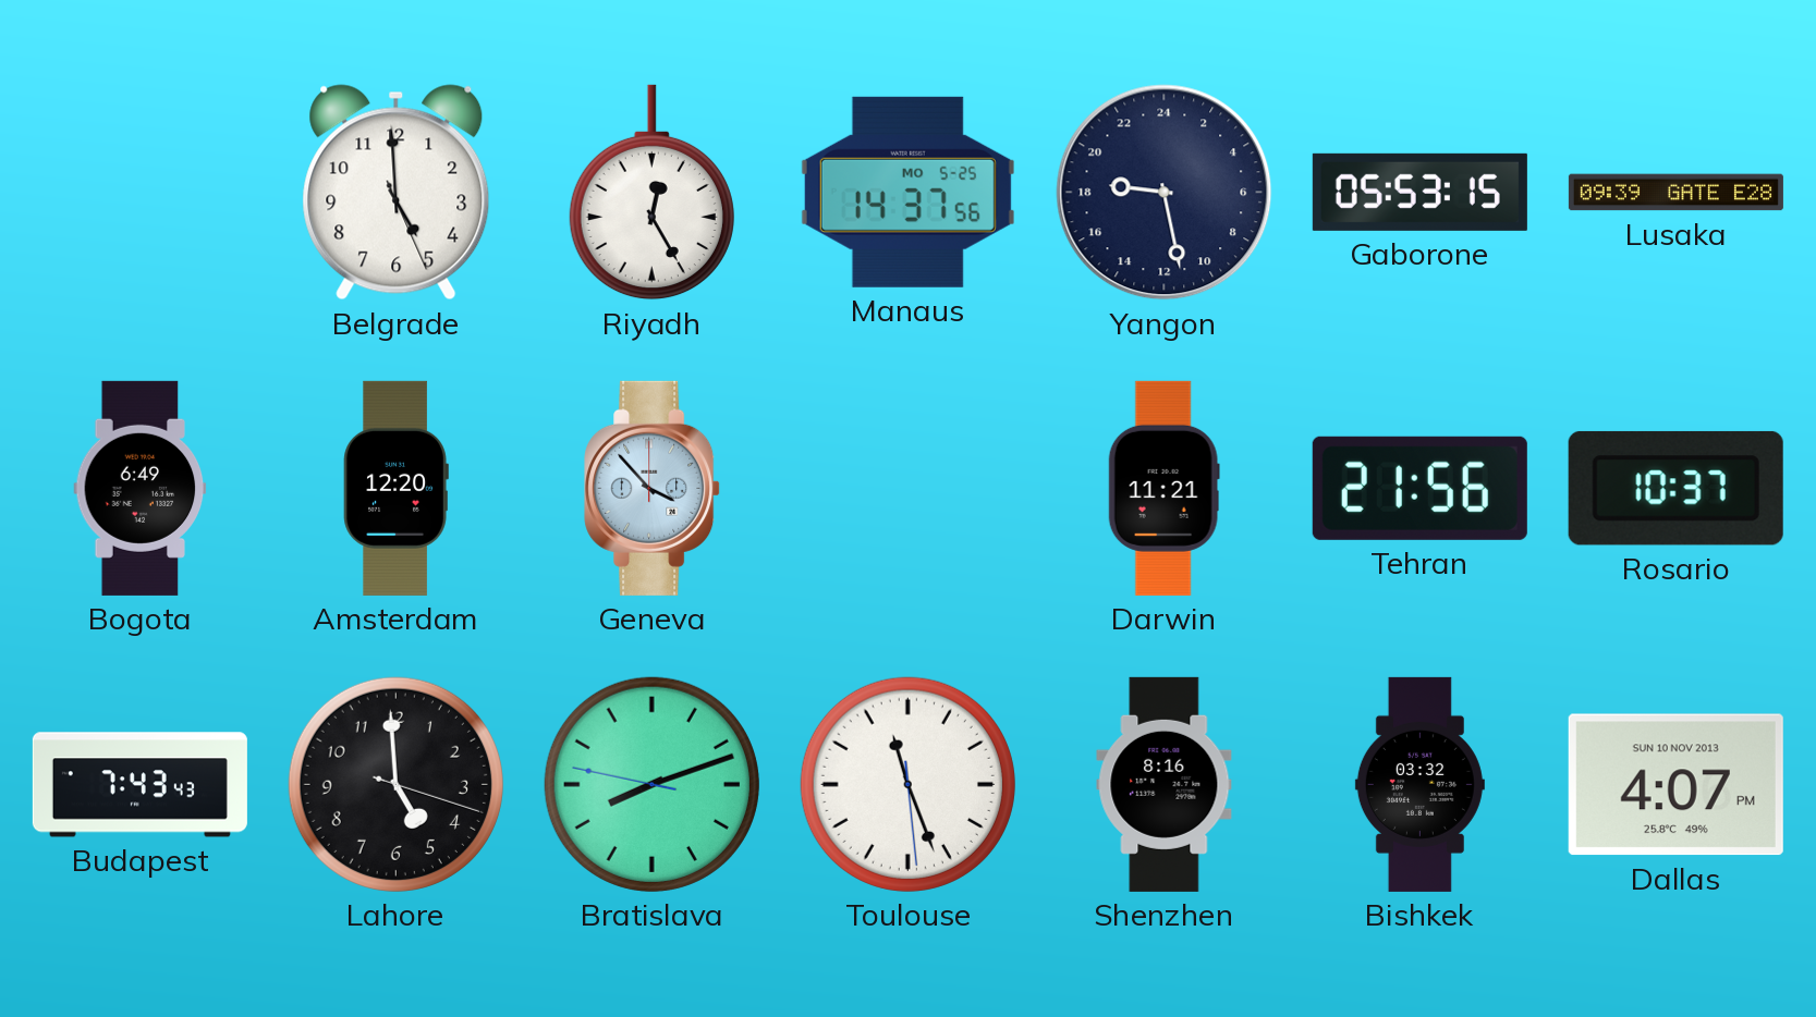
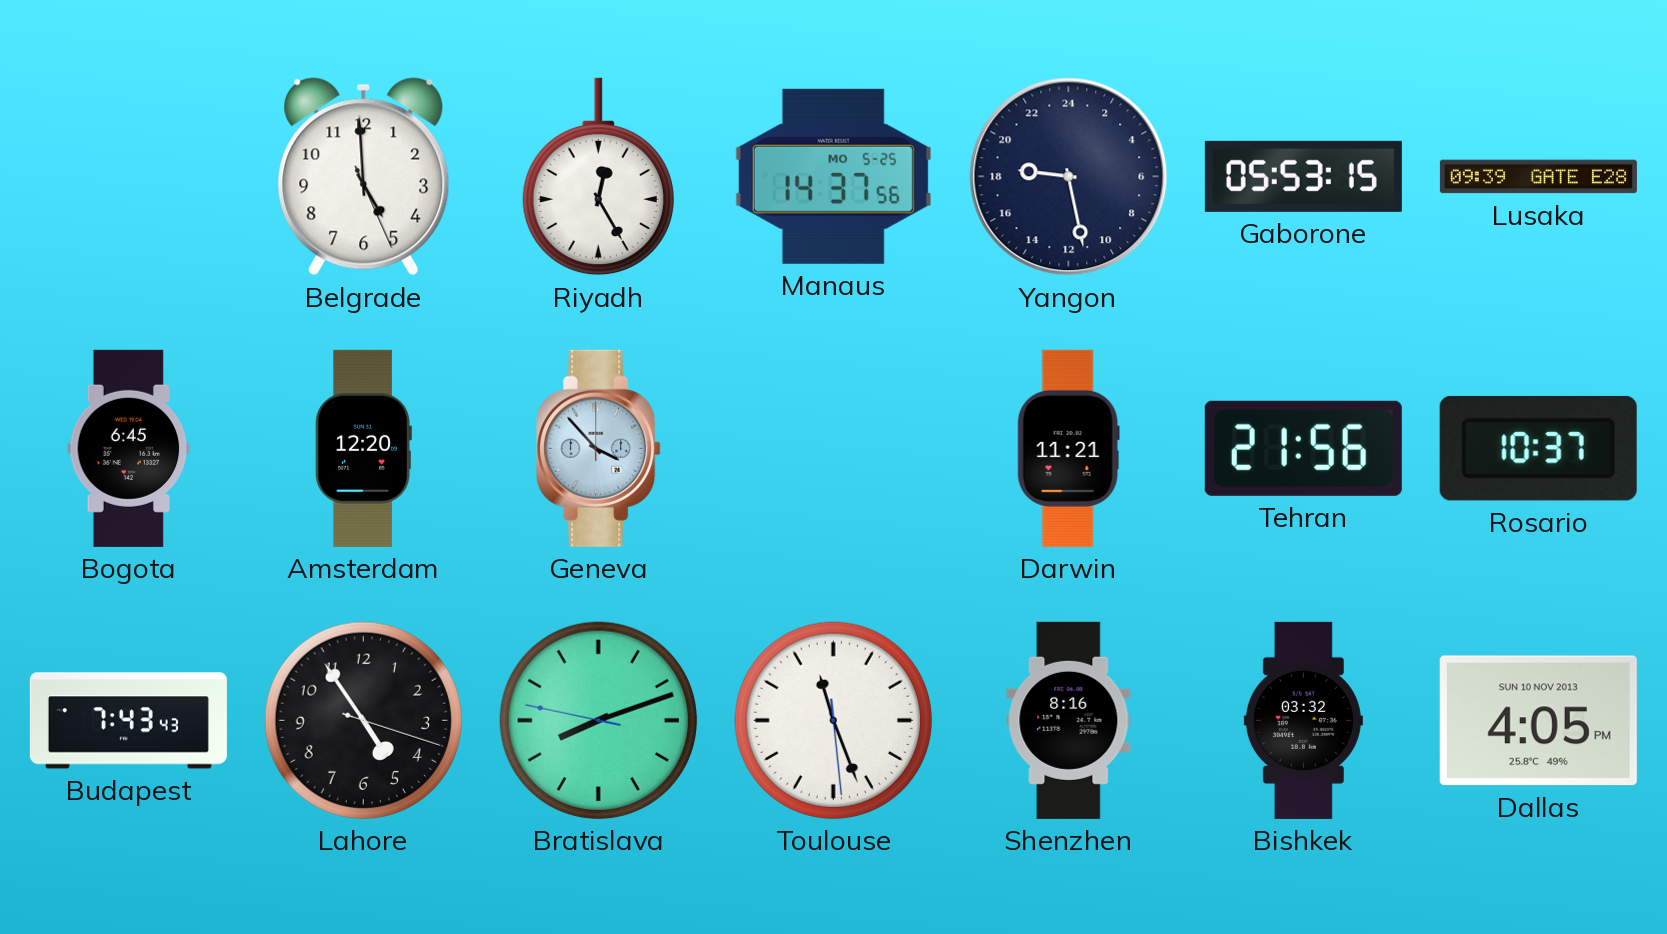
Bogota: 6:49 -> 6:45
Lahore: 4:59 -> 4:54
Dallas: 4:07 -> 4:05
